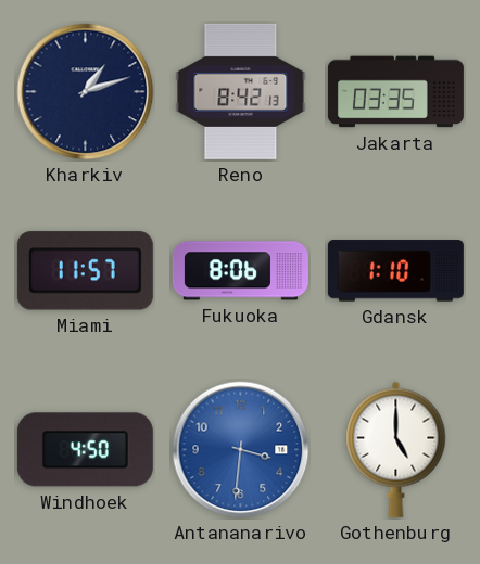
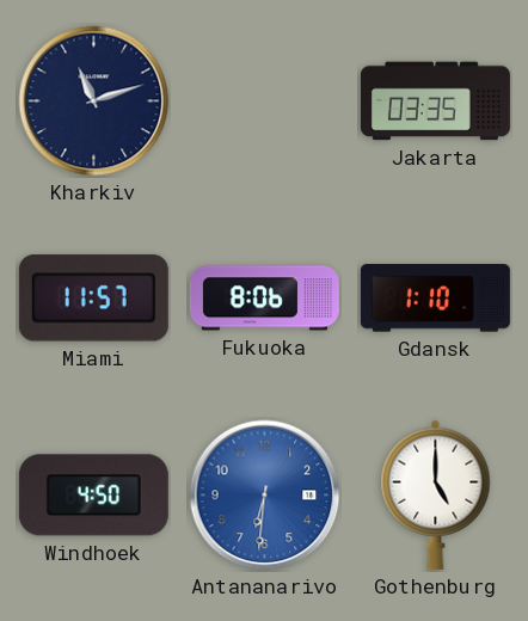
Kharkiv: 1:12 -> 11:12
Reno: 8:42 -> none
Antananarivo: 3:31 -> 6:31
